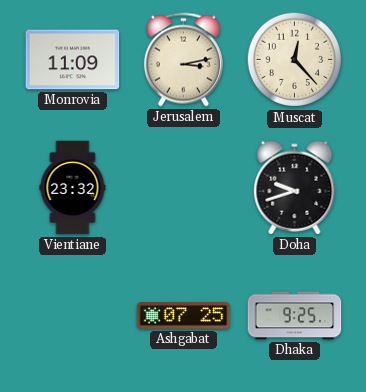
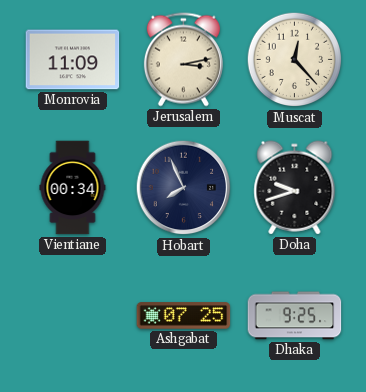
Vientiane: 23:32 -> 00:34
Hobart: none -> 7:56
